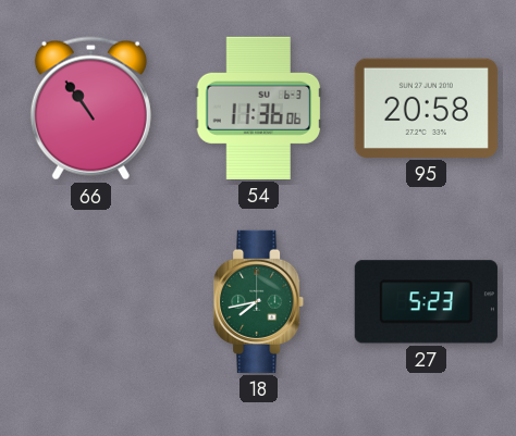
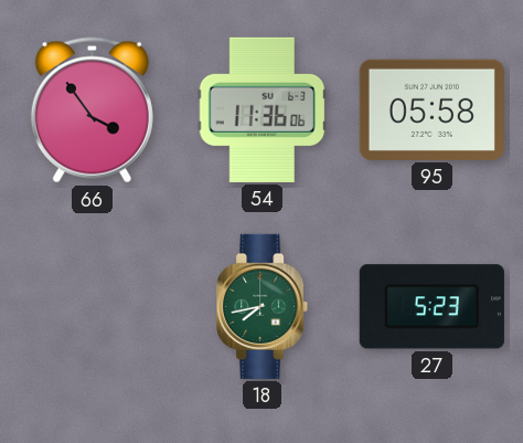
66: 10:54 -> 3:54
95: 20:58 -> 05:58
